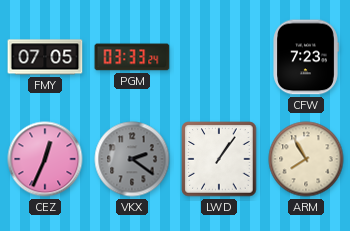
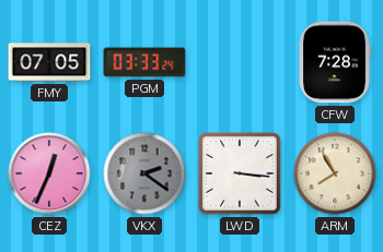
CFW: 7:23 -> 7:28
LWD: 1:06 -> 3:16
